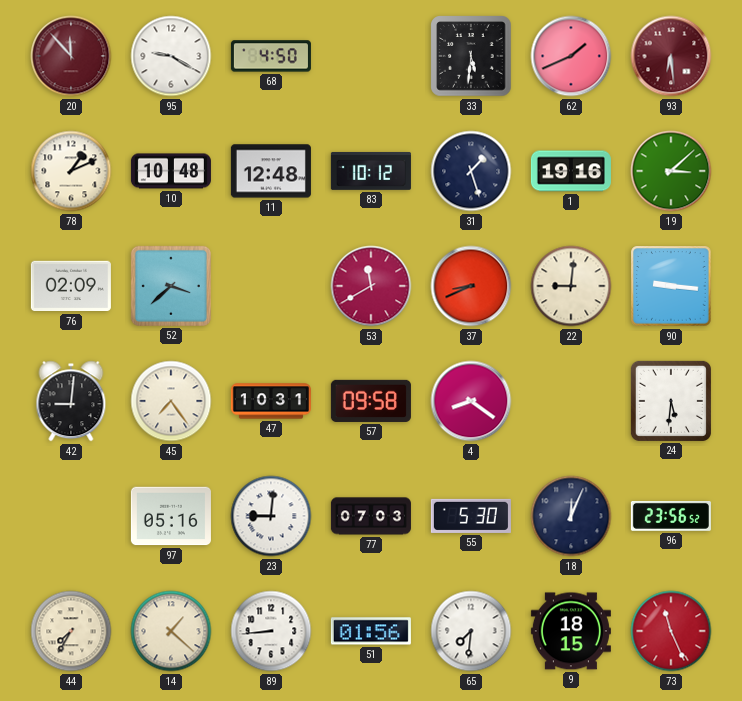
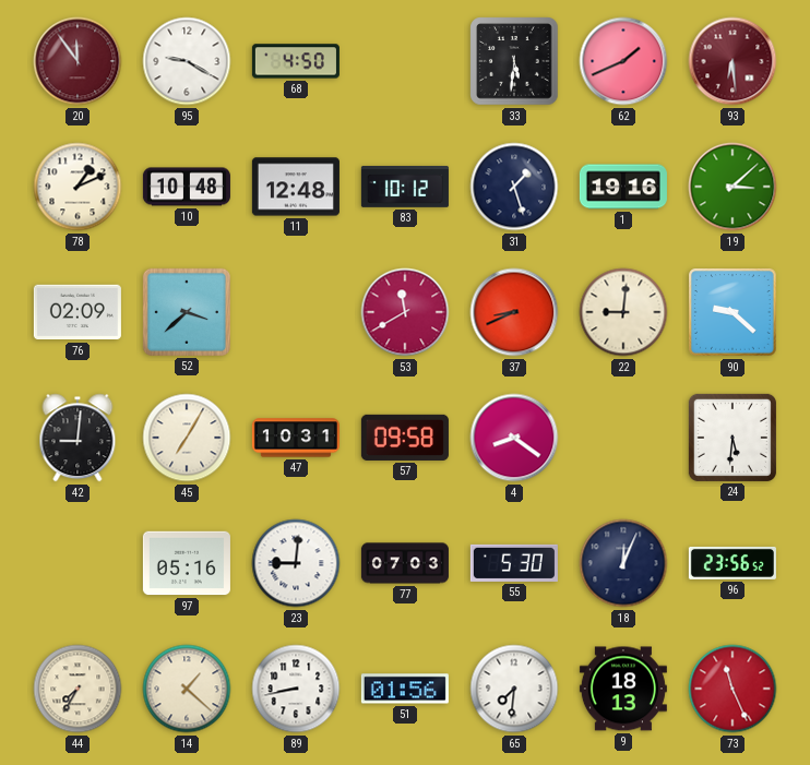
20: 11:53 -> 11:54
90: 9:16 -> 9:22
45: 7:24 -> 7:05
89: 8:44 -> 8:43
9: 18:15 -> 18:13
